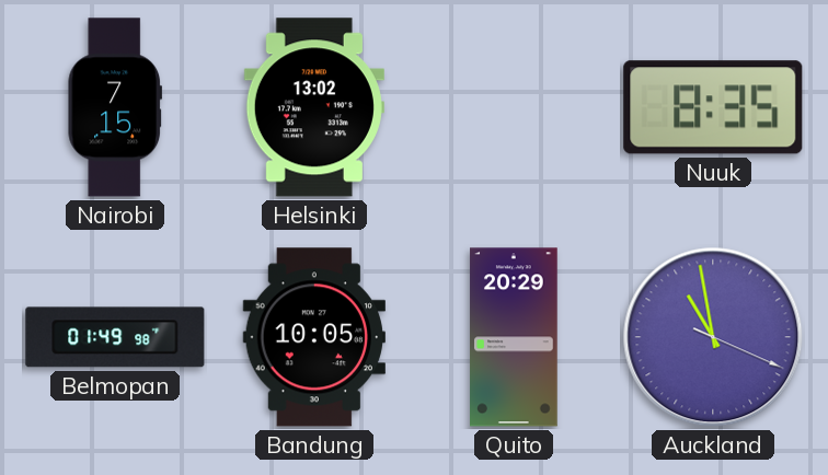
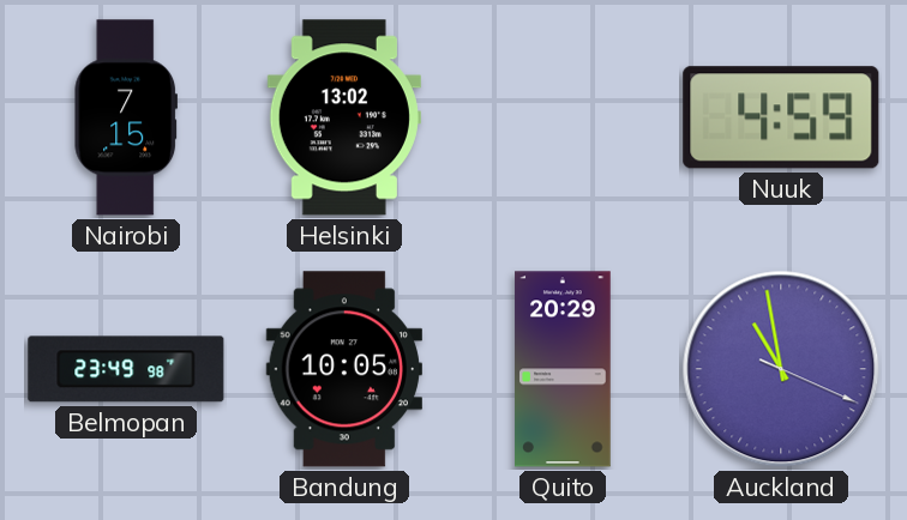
Nuuk: 8:35 -> 4:59
Belmopan: 01:49 -> 23:49
